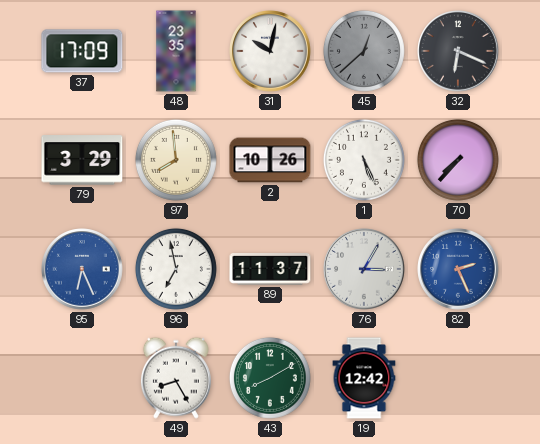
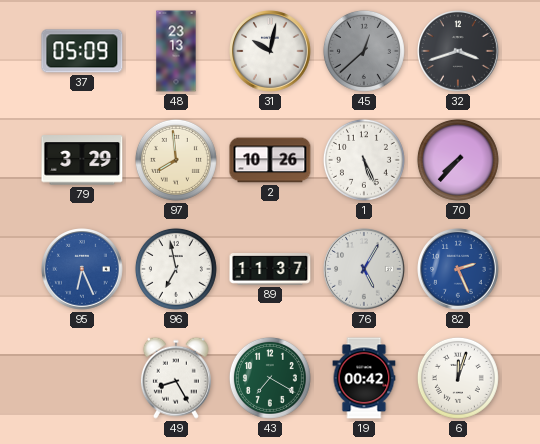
37: 17:09 -> 05:09
48: 23:35 -> 23:13
32: 6:19 -> 3:42
76: 3:05 -> 5:05
43: 8:10 -> 7:20
19: 12:42 -> 00:42
6: none -> 12:03
